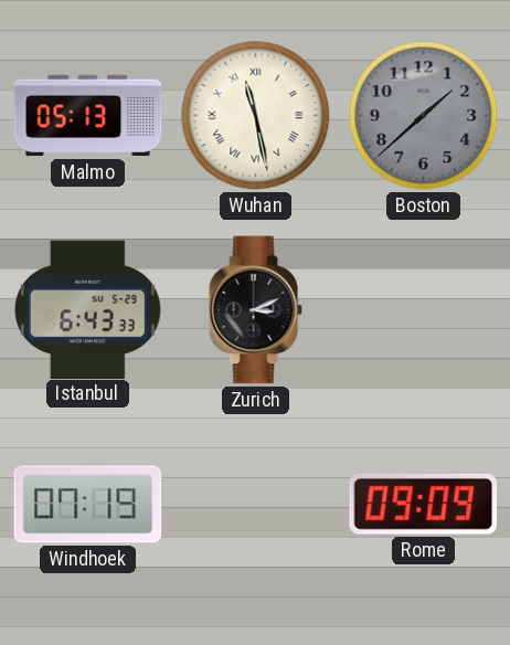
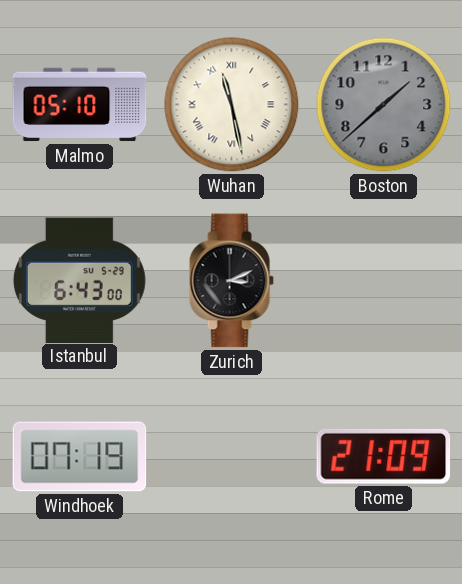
Malmo: 05:13 -> 05:10
Istanbul: 6:43:33 -> 6:43:00
Rome: 09:09 -> 21:09
